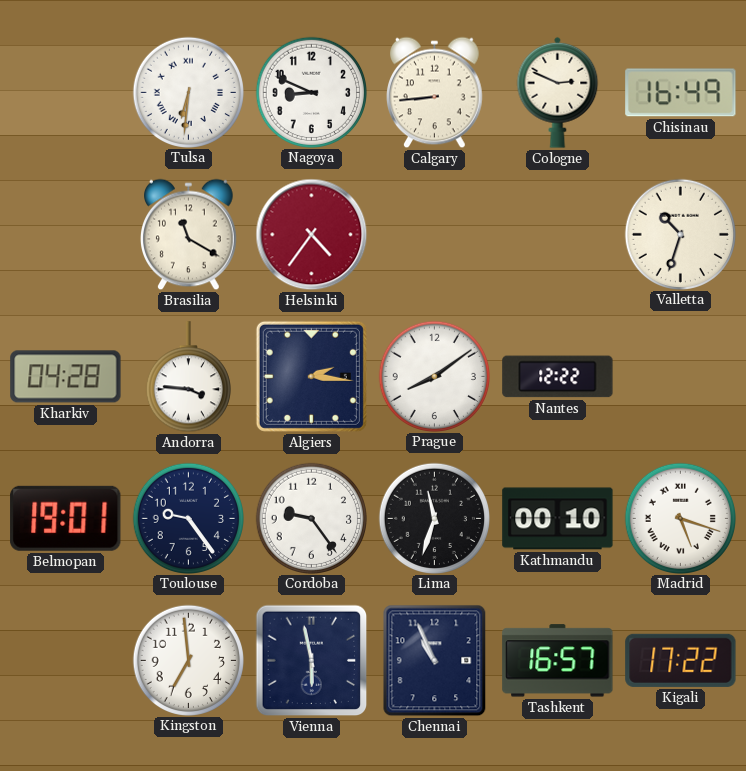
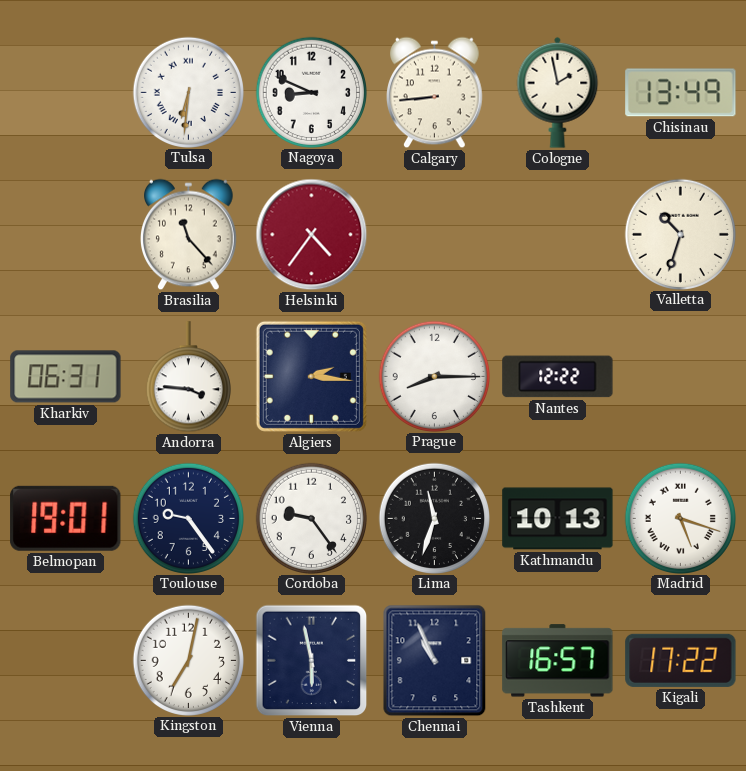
Cologne: 2:49 -> 1:58
Chisinau: 16:49 -> 13:49
Brasilia: 11:20 -> 11:23
Kharkiv: 04:28 -> 06:31
Prague: 8:09 -> 8:15
Kathmandu: 00:10 -> 10:13
Kingston: 6:59 -> 7:02
